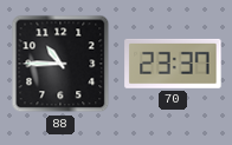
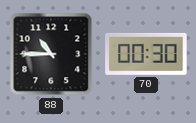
70: 23:37 -> 00:30
